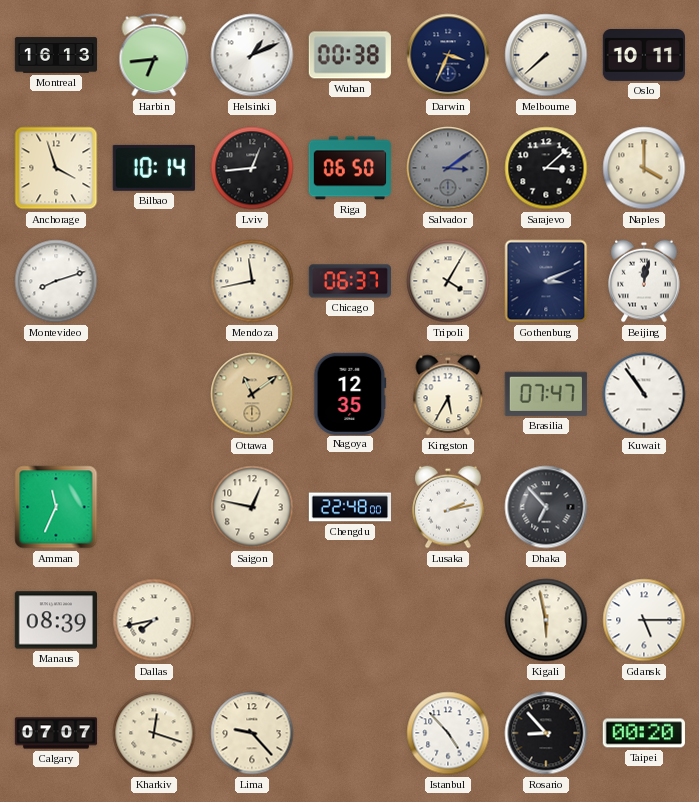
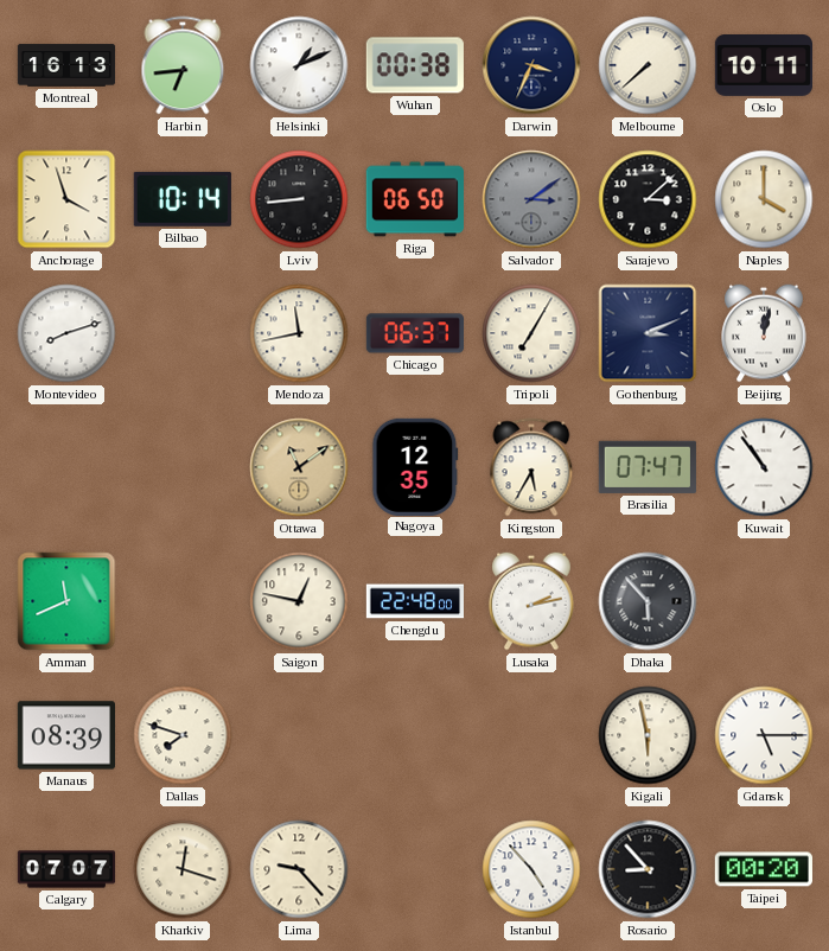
Lviv: 12:44 -> 8:44
Tripoli: 4:05 -> 7:05
Amman: 11:34 -> 11:41
Dhaka: 6:53 -> 5:53
Dallas: 7:43 -> 7:48
